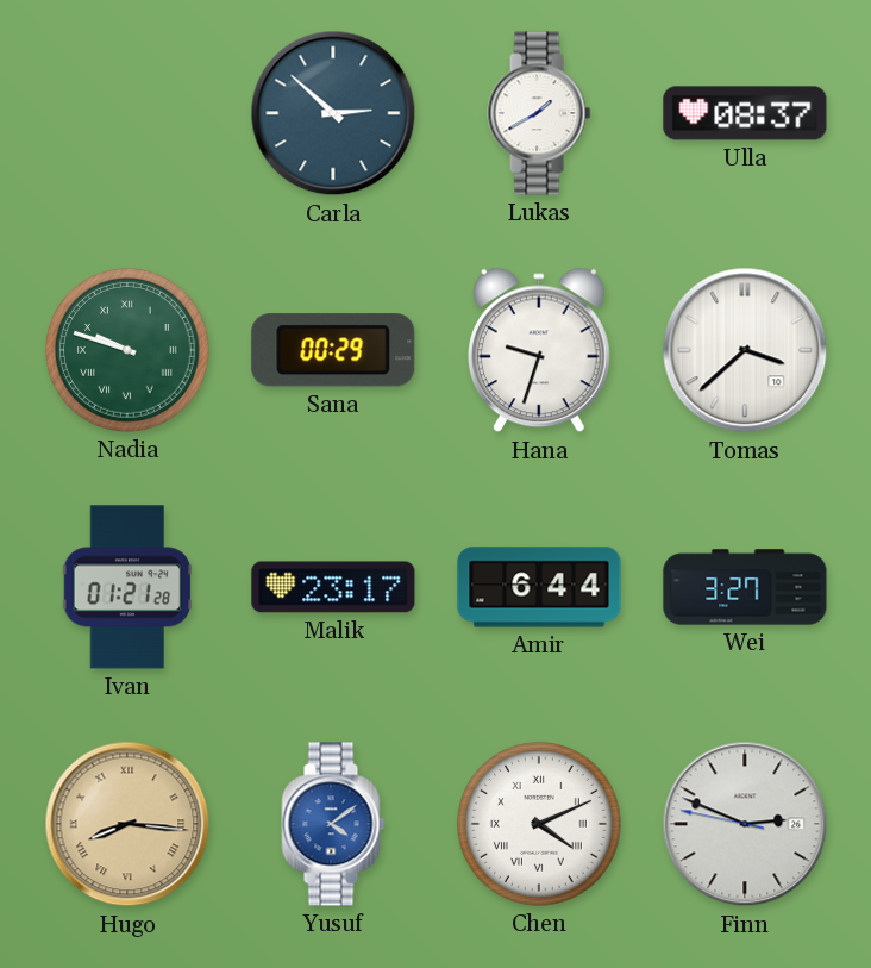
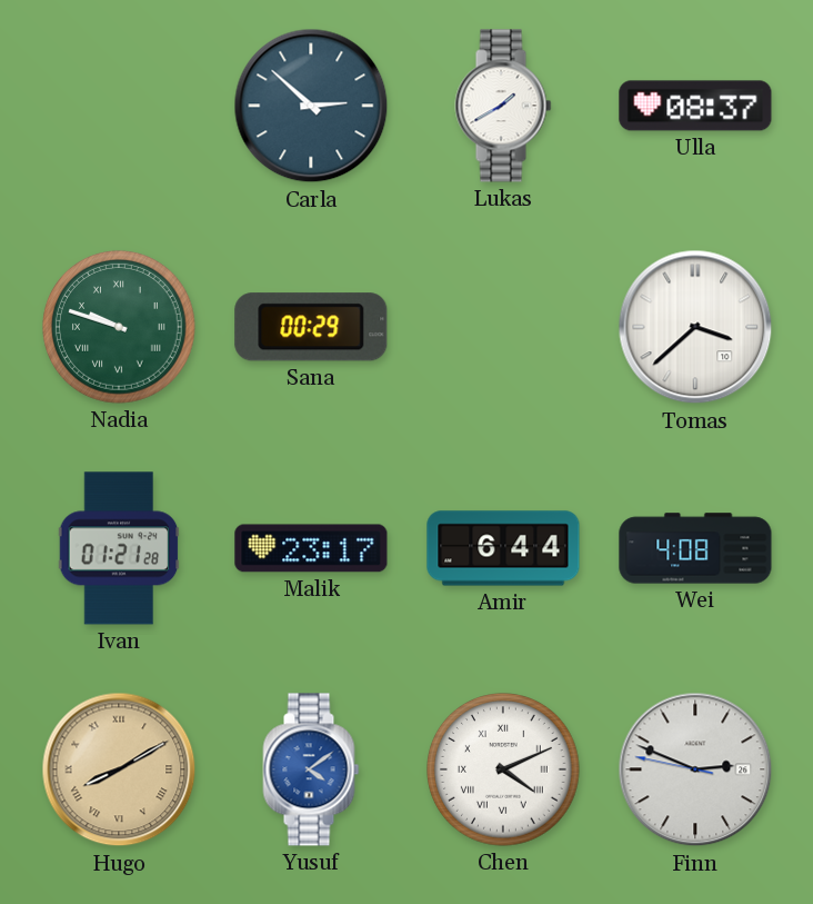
Hana: 9:33 -> none
Wei: 3:27 -> 4:08
Hugo: 8:16 -> 8:10
